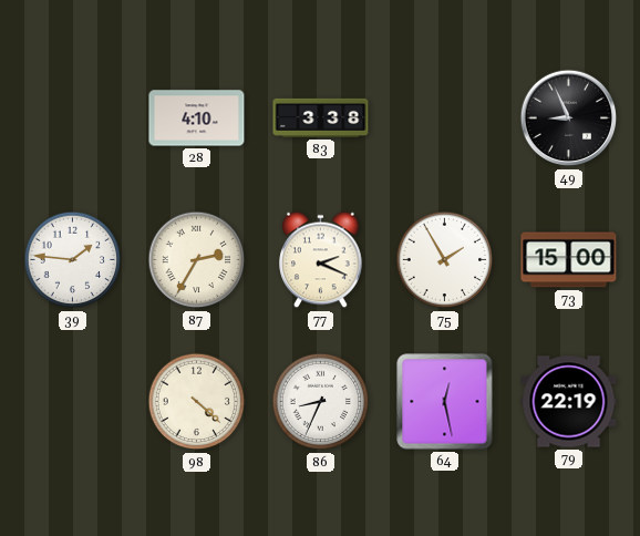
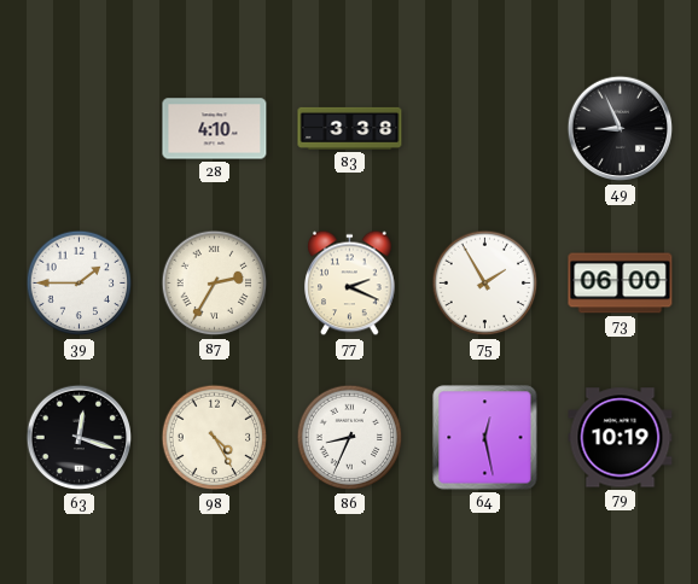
39: 1:46 -> 1:45
73: 15:00 -> 06:00
63: none -> 12:18
98: 4:22 -> 4:25
79: 22:19 -> 10:19
